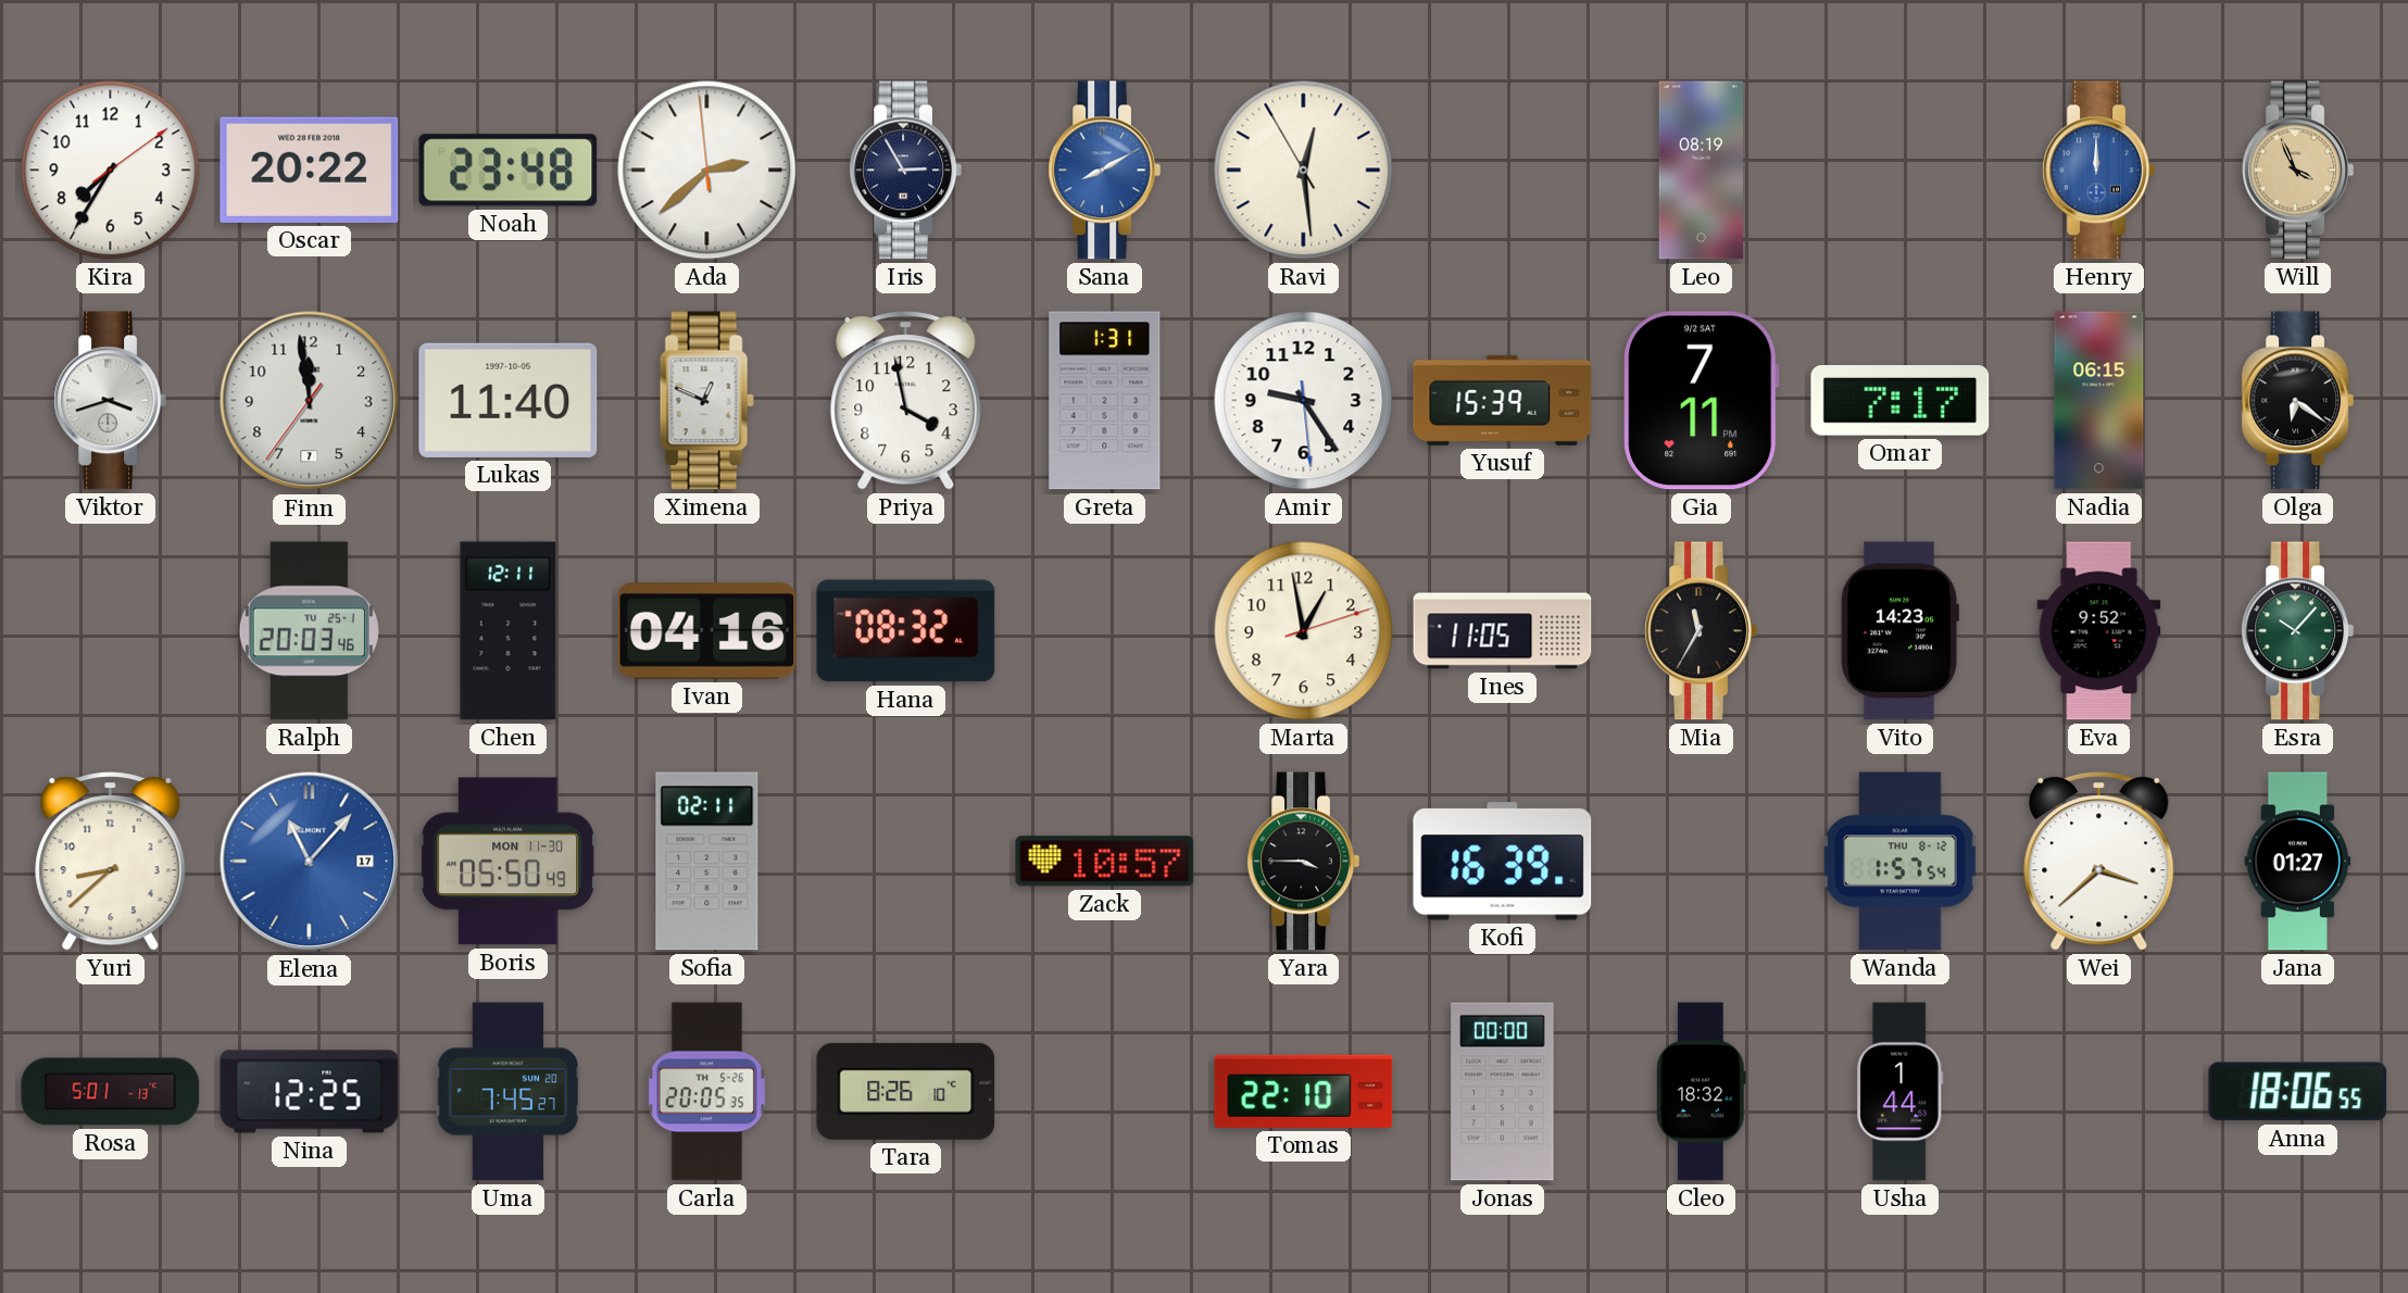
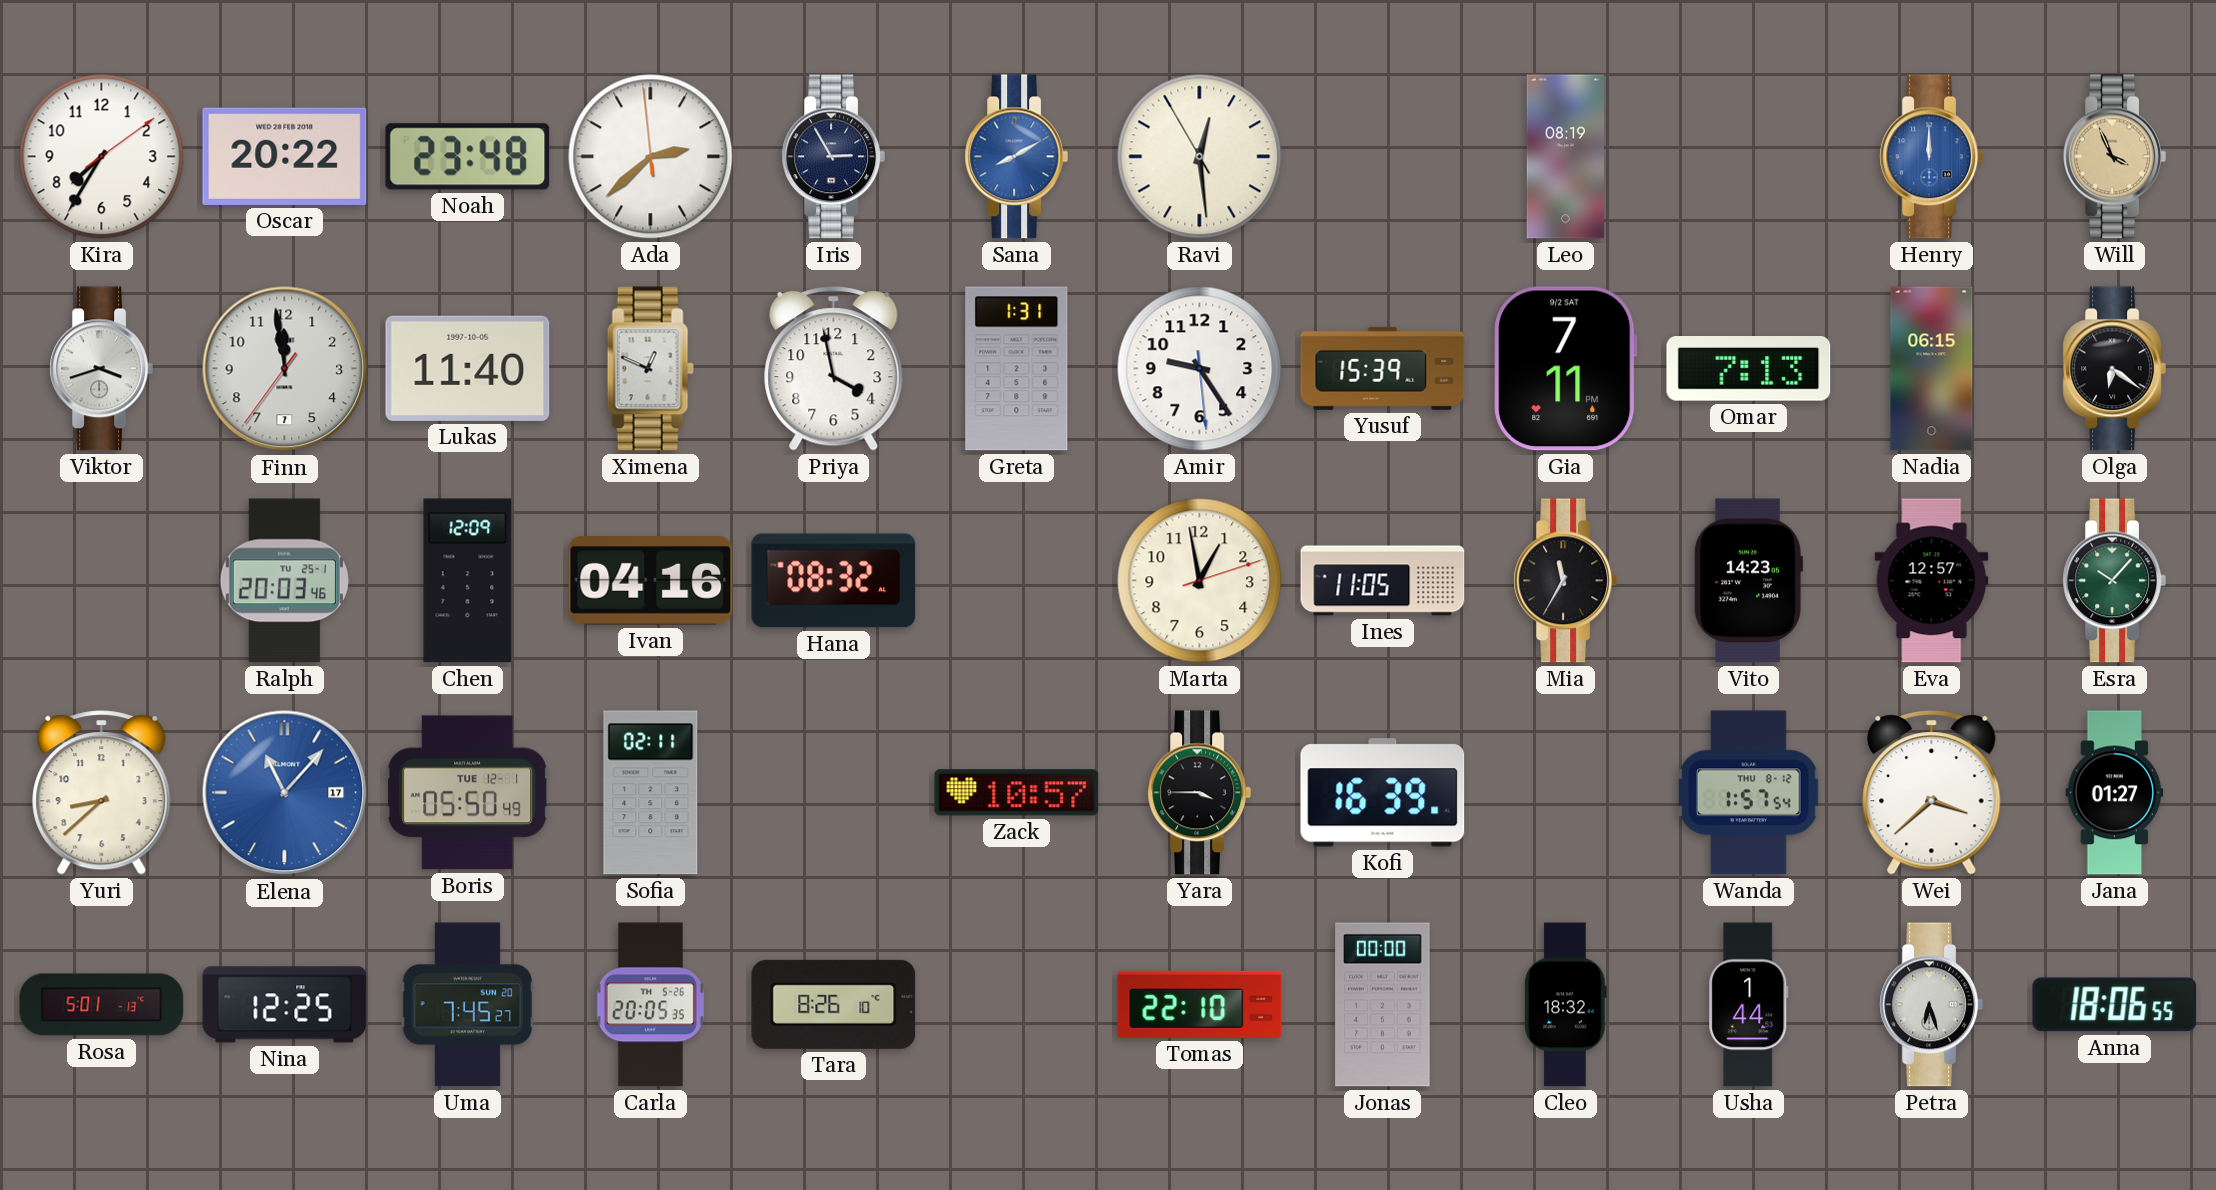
Omar: 7:17 -> 7:13
Chen: 12:11 -> 12:09
Eva: 9:52 -> 12:57
Boris date: MON 11-30 -> TUE 12-1
Petra: none -> 6:27
